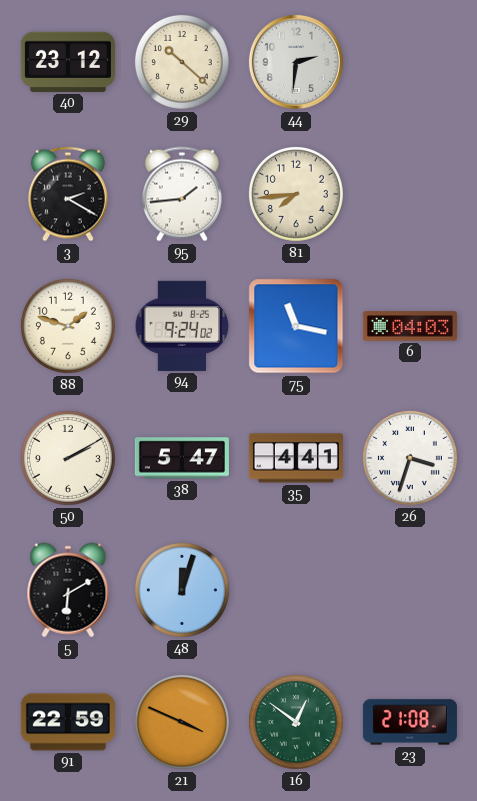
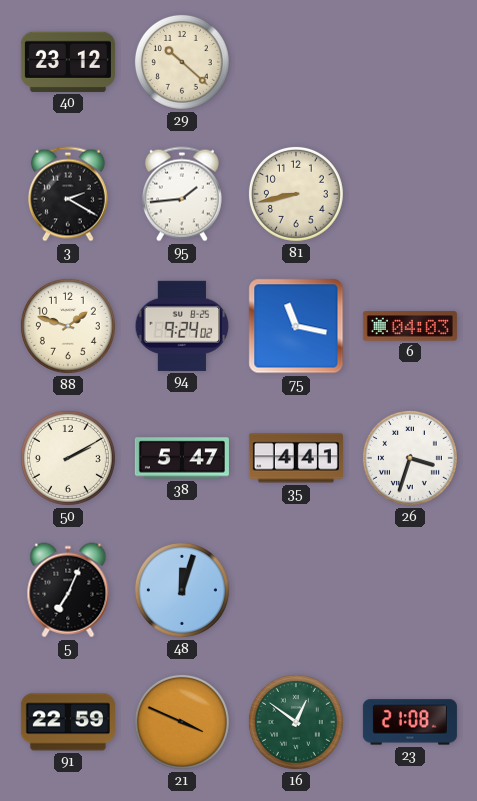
44: 2:31 -> none
81: 7:44 -> 8:43
5: 6:10 -> 7:04
